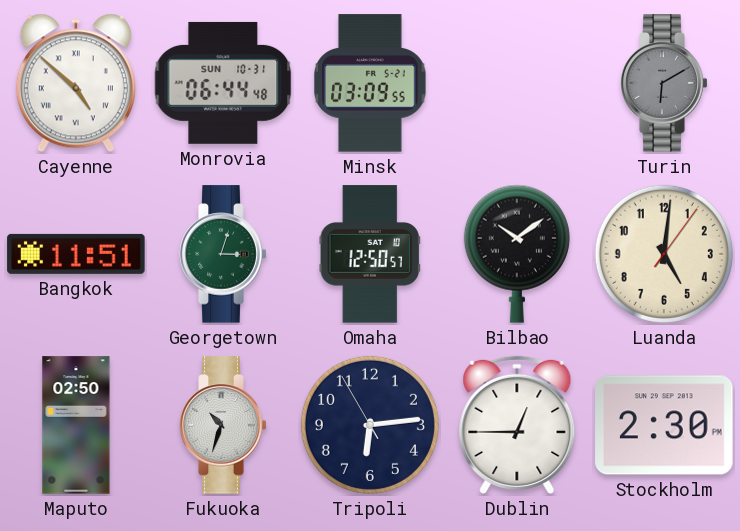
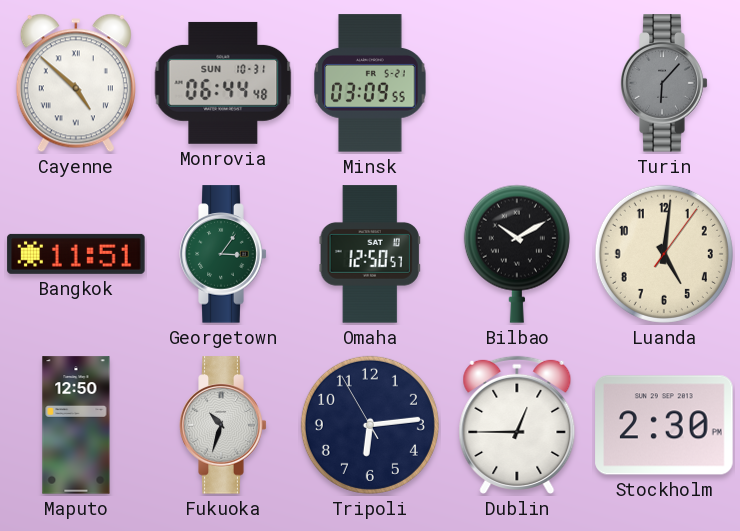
Turin: 6:10 -> 6:07
Georgetown: 3:03 -> 3:06
Bilbao: 10:09 -> 10:10
Maputo: 02:50 -> 12:50
